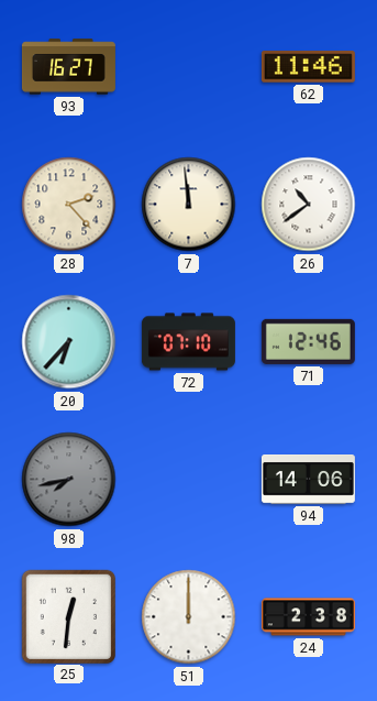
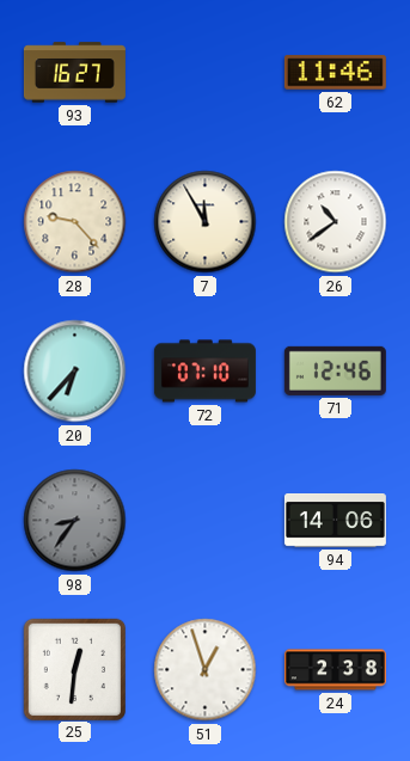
28: 2:23 -> 9:23
7: 11:59 -> 11:55
98: 7:43 -> 8:36
51: 12:00 -> 12:57
